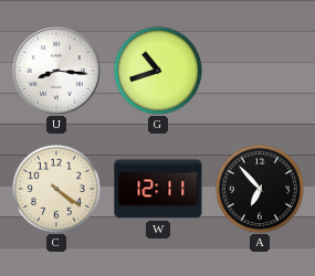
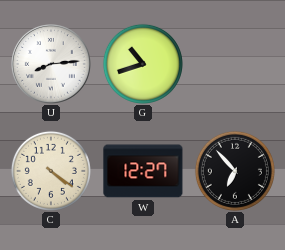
U: 8:16 -> 8:14
W: 12:11 -> 12:27
